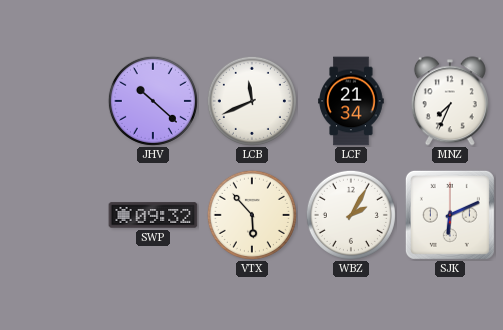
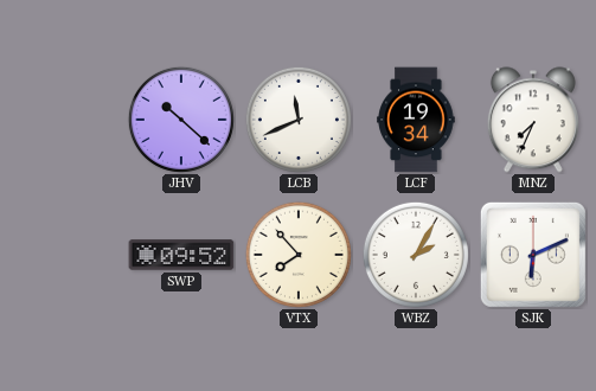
LCF: 21:34 -> 19:34
SWP: 09:32 -> 09:52
VTX: 5:53 -> 7:53
